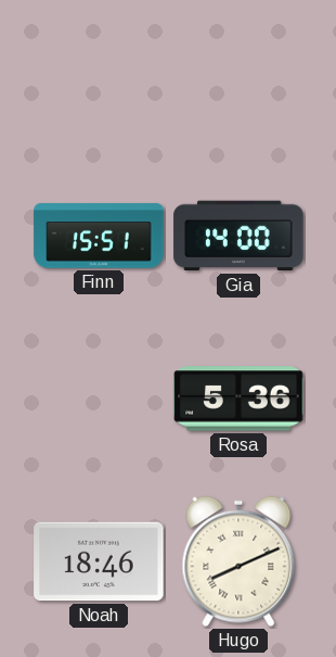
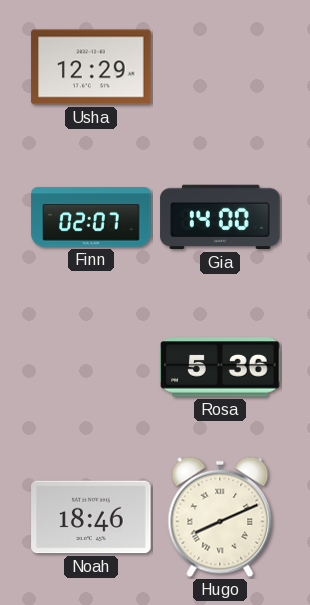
Usha: none -> 12:29
Finn: 15:51 -> 02:07
